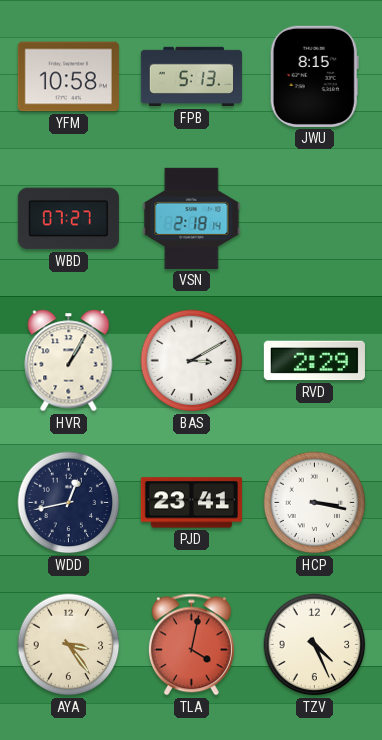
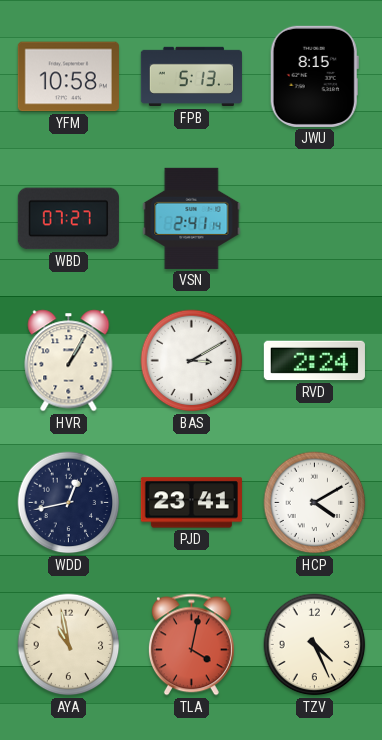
VSN: 2:18 -> 2:41
RVD: 2:29 -> 2:24
HCP: 3:17 -> 4:10
AYA: 3:24 -> 10:58
